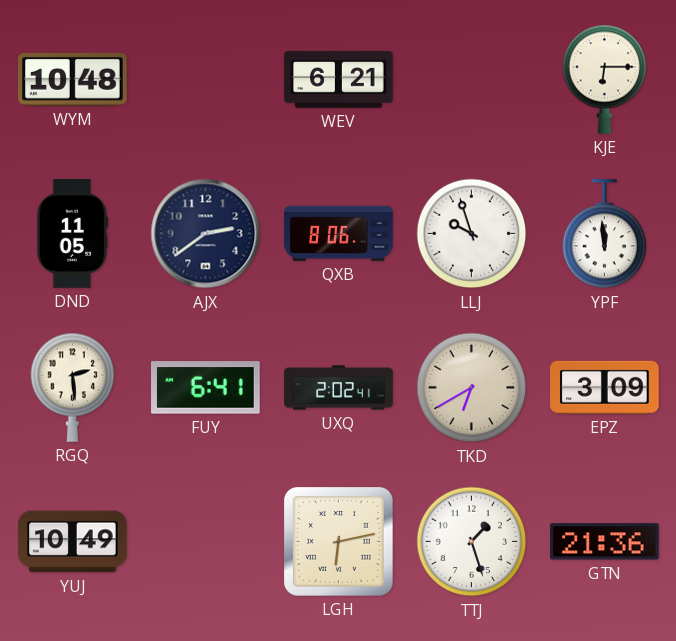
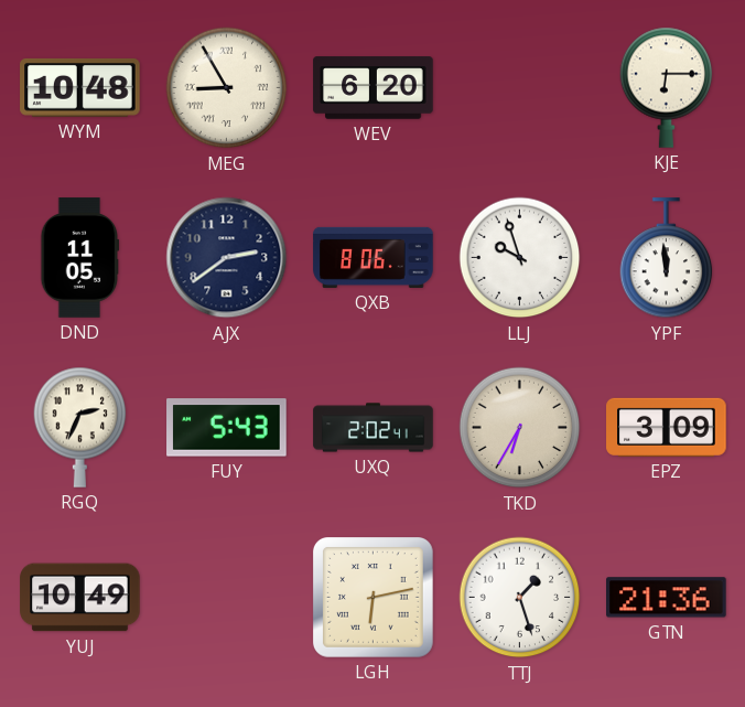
MEG: none -> 8:55
WEV: 6:21 -> 6:20
RGQ: 2:29 -> 2:34
FUY: 6:41 -> 5:43
TKD: 6:40 -> 6:35
